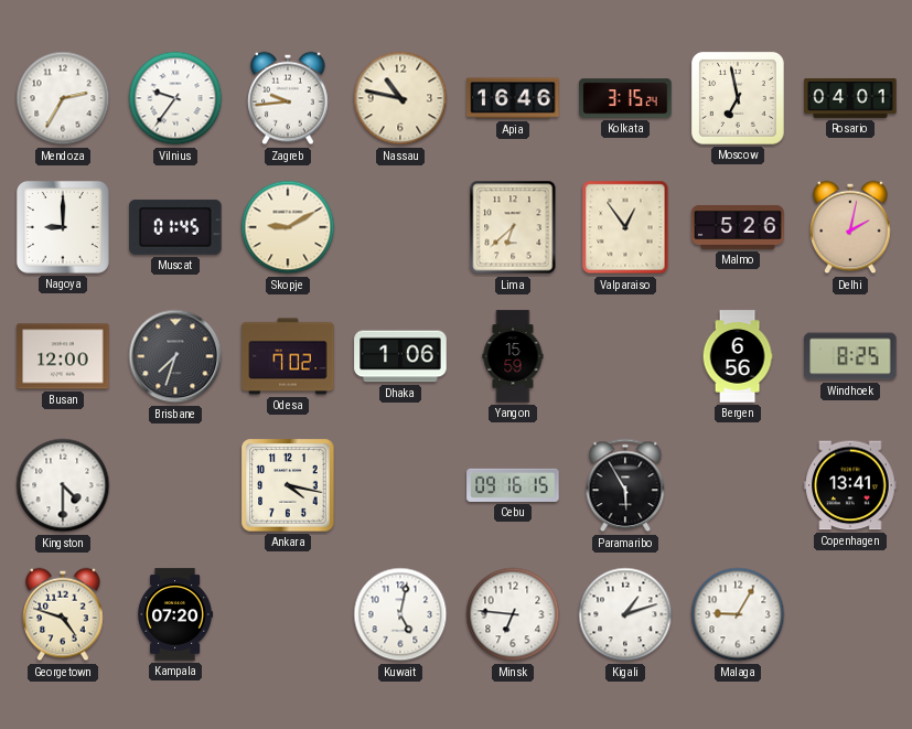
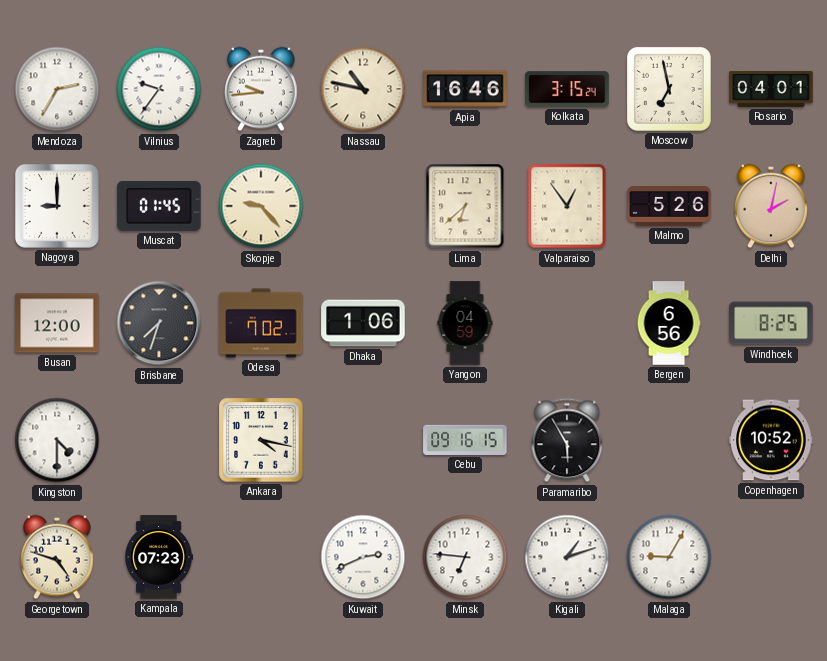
Skopje: 9:10 -> 9:23
Yangon: 15:59 -> 04:59
Copenhagen: 13:41 -> 10:52
Kampala: 07:20 -> 07:23
Kuwait: 5:02 -> 2:41
